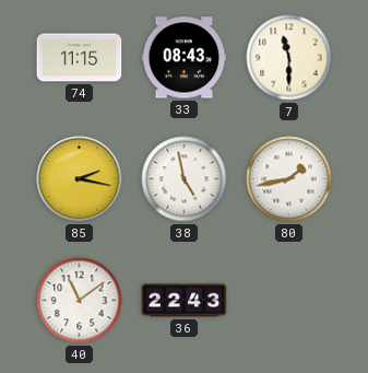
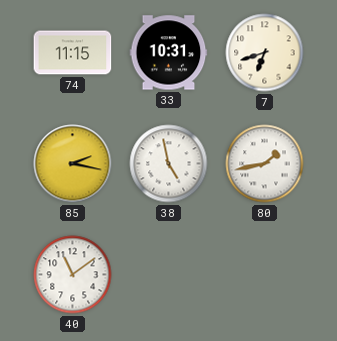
33: 08:43 -> 10:31
7: 11:30 -> 6:42
36: 22:43 -> none
